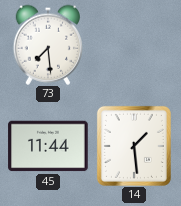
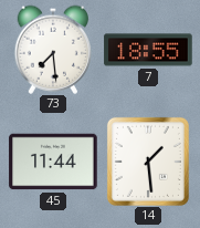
7: none -> 18:55
